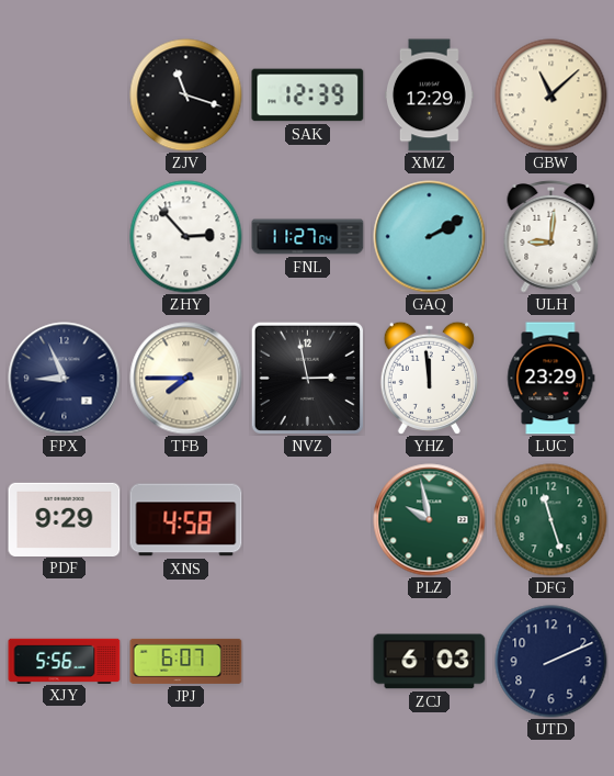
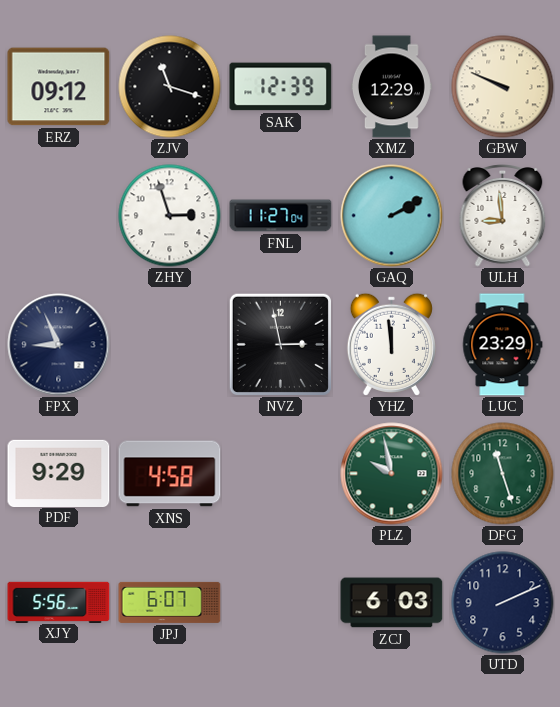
ERZ: none -> 09:12
GBW: 11:08 -> 9:49
ZHY: 2:53 -> 2:57
ULH: 9:01 -> 8:59
TFB: 7:45 -> none
